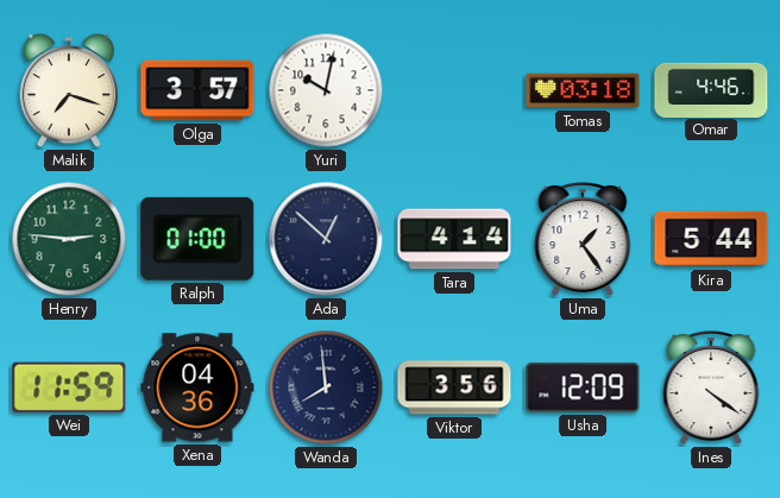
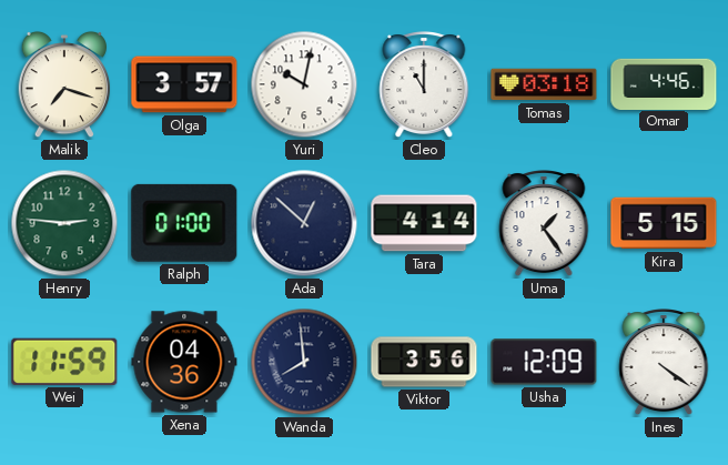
Cleo: none -> 11:00
Kira: 5:44 -> 5:15
